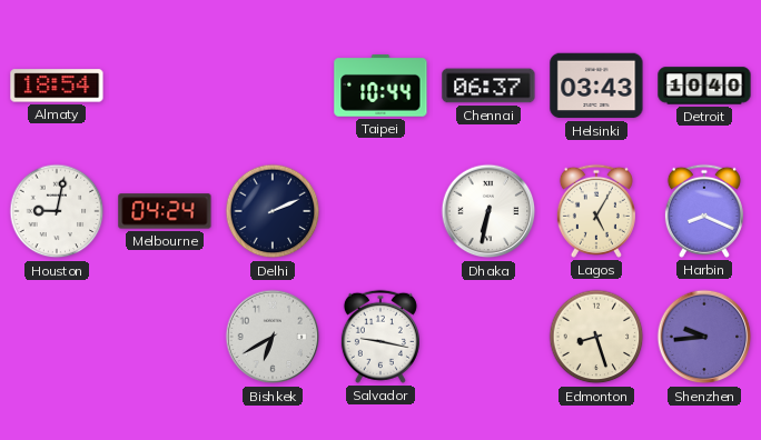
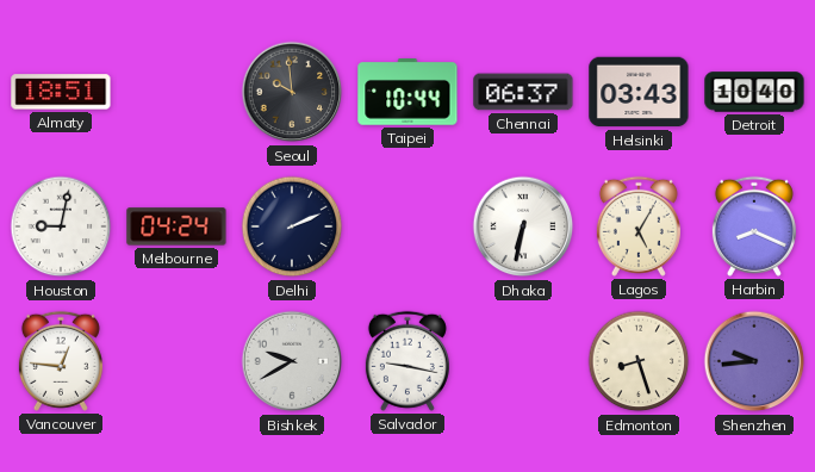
Almaty: 18:54 -> 18:51
Seoul: none -> 9:59
Vancouver: none -> 12:46
Bishkek: 6:40 -> 9:40
